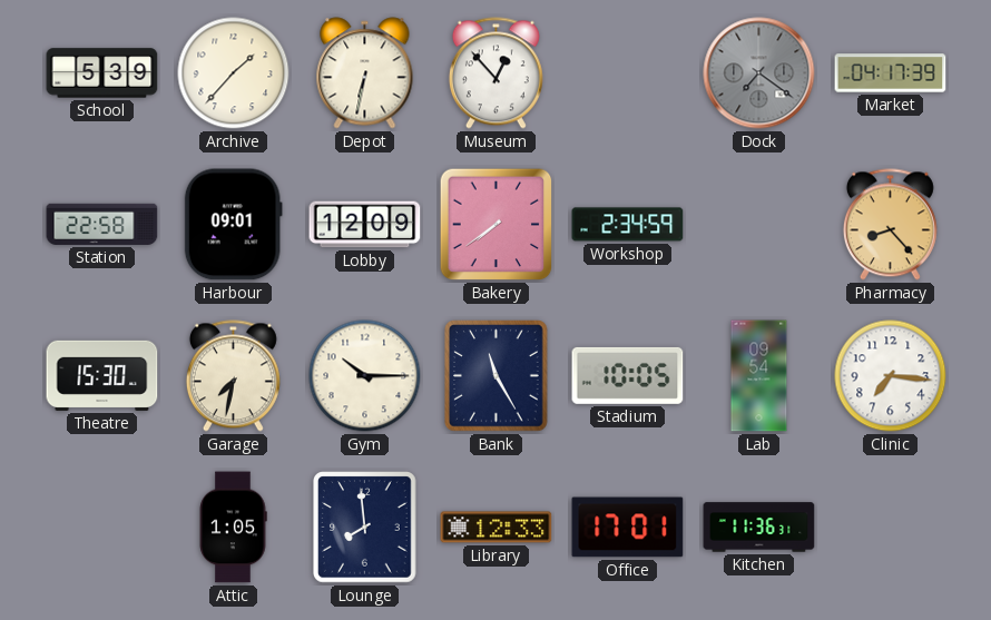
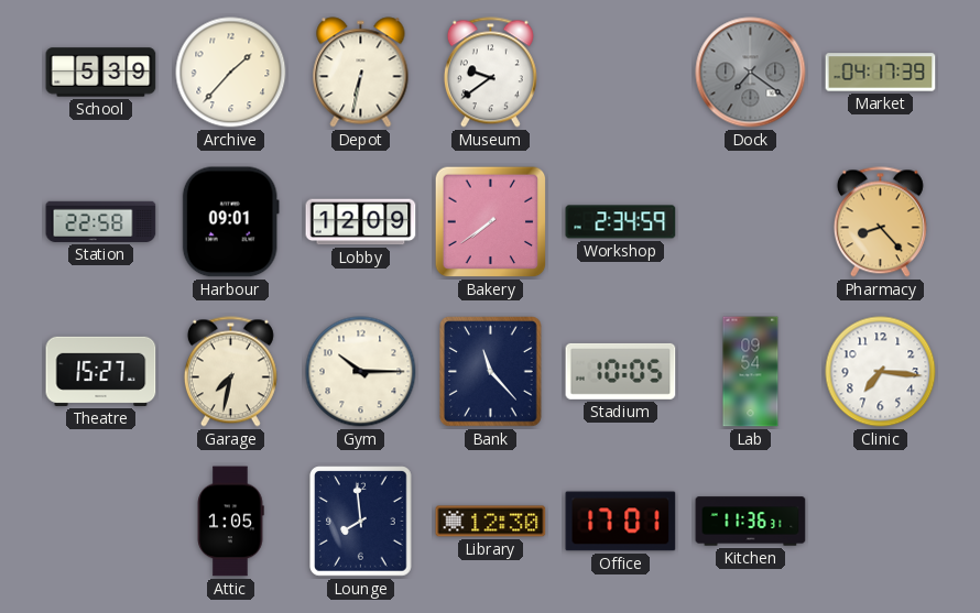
Museum: 12:53 -> 9:39
Theatre: 15:30 -> 15:27
Bank: 11:25 -> 11:23
Library: 12:33 -> 12:30
